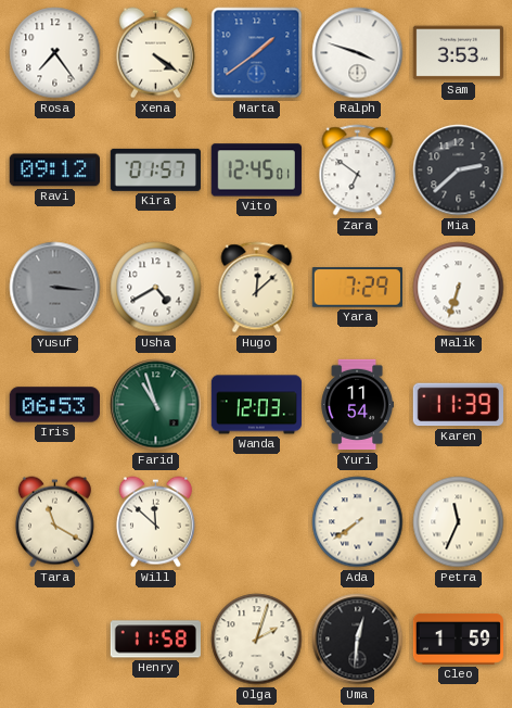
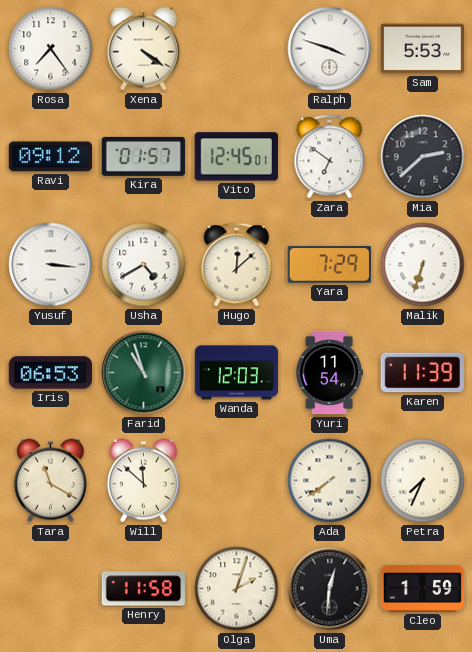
Marta: 1:39 -> none
Sam: 3:53 -> 5:53
Yusuf dial: grey -> white
Petra: 11:34 -> 7:34
